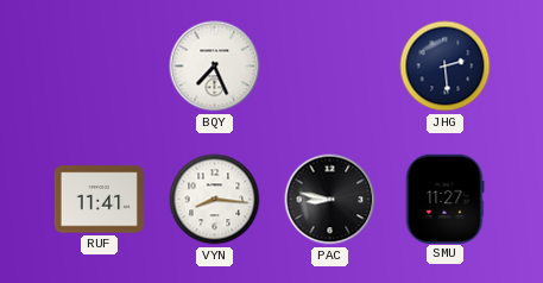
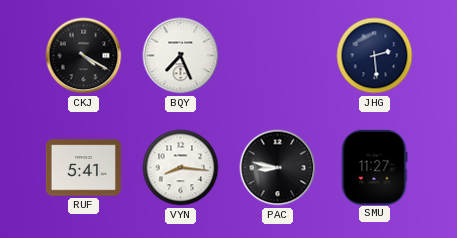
CKJ: none -> 4:20
RUF: 11:41 -> 5:41
